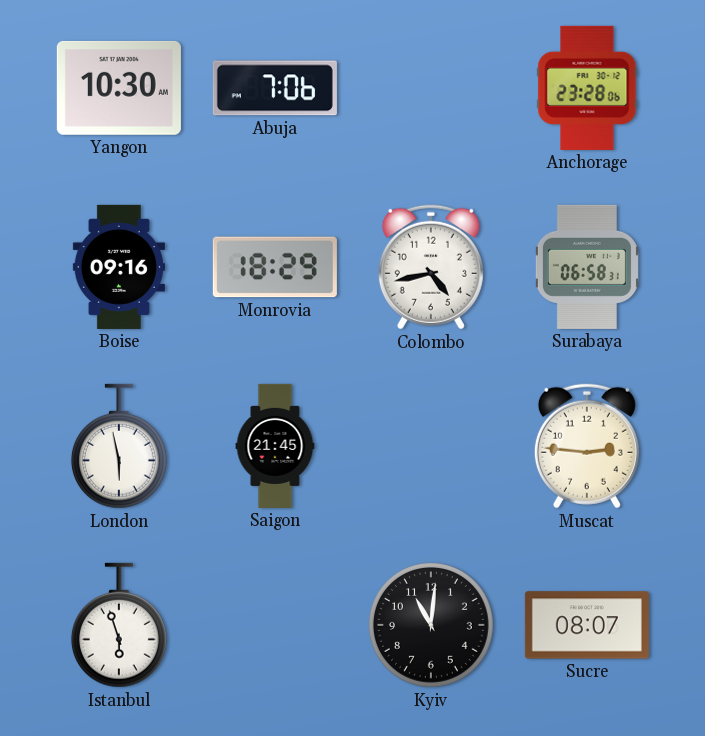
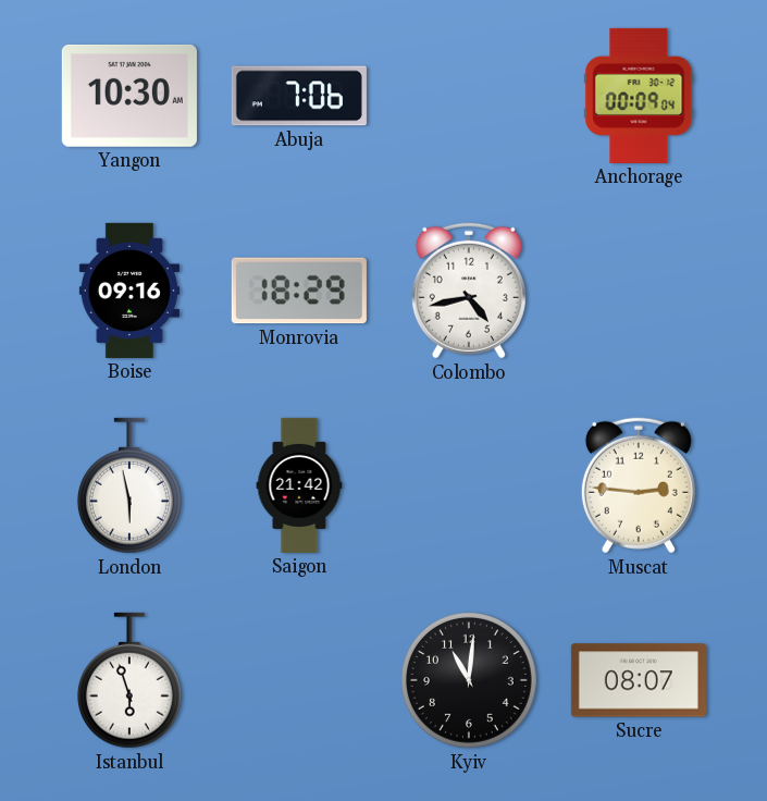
Anchorage: 23:28 -> 00:09
Surabaya: 06:58 -> none
Saigon: 21:45 -> 21:42
